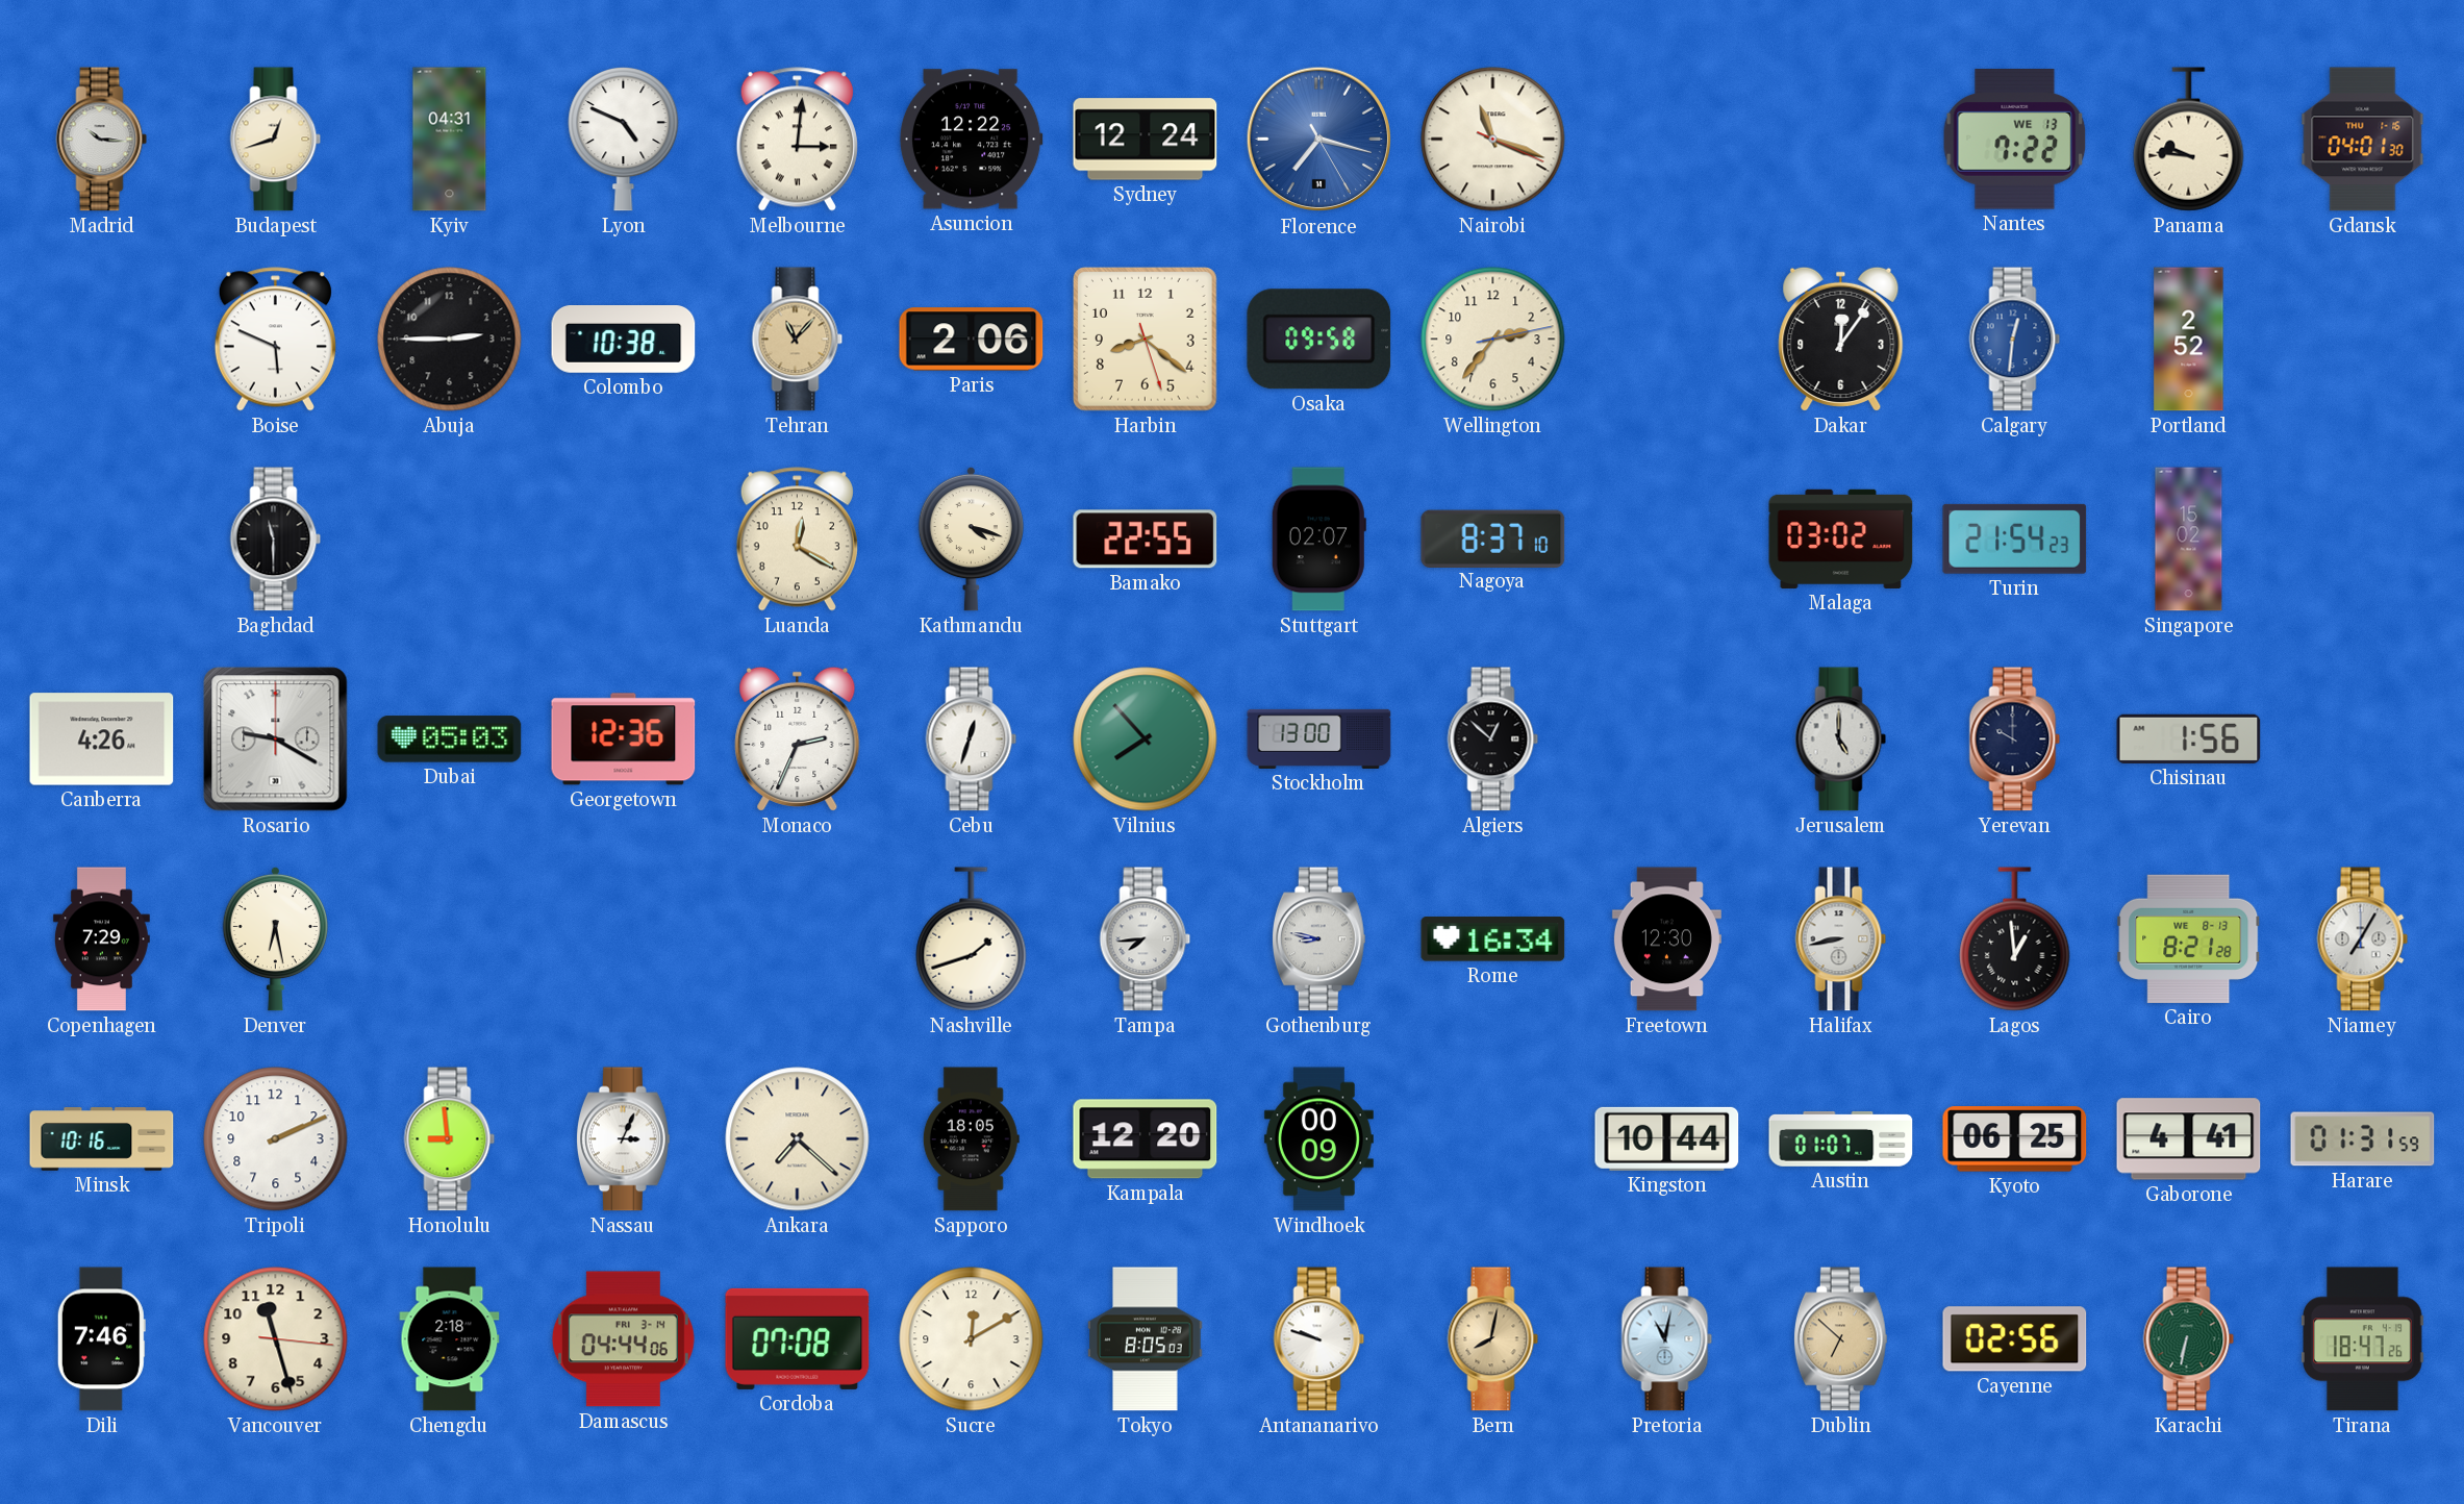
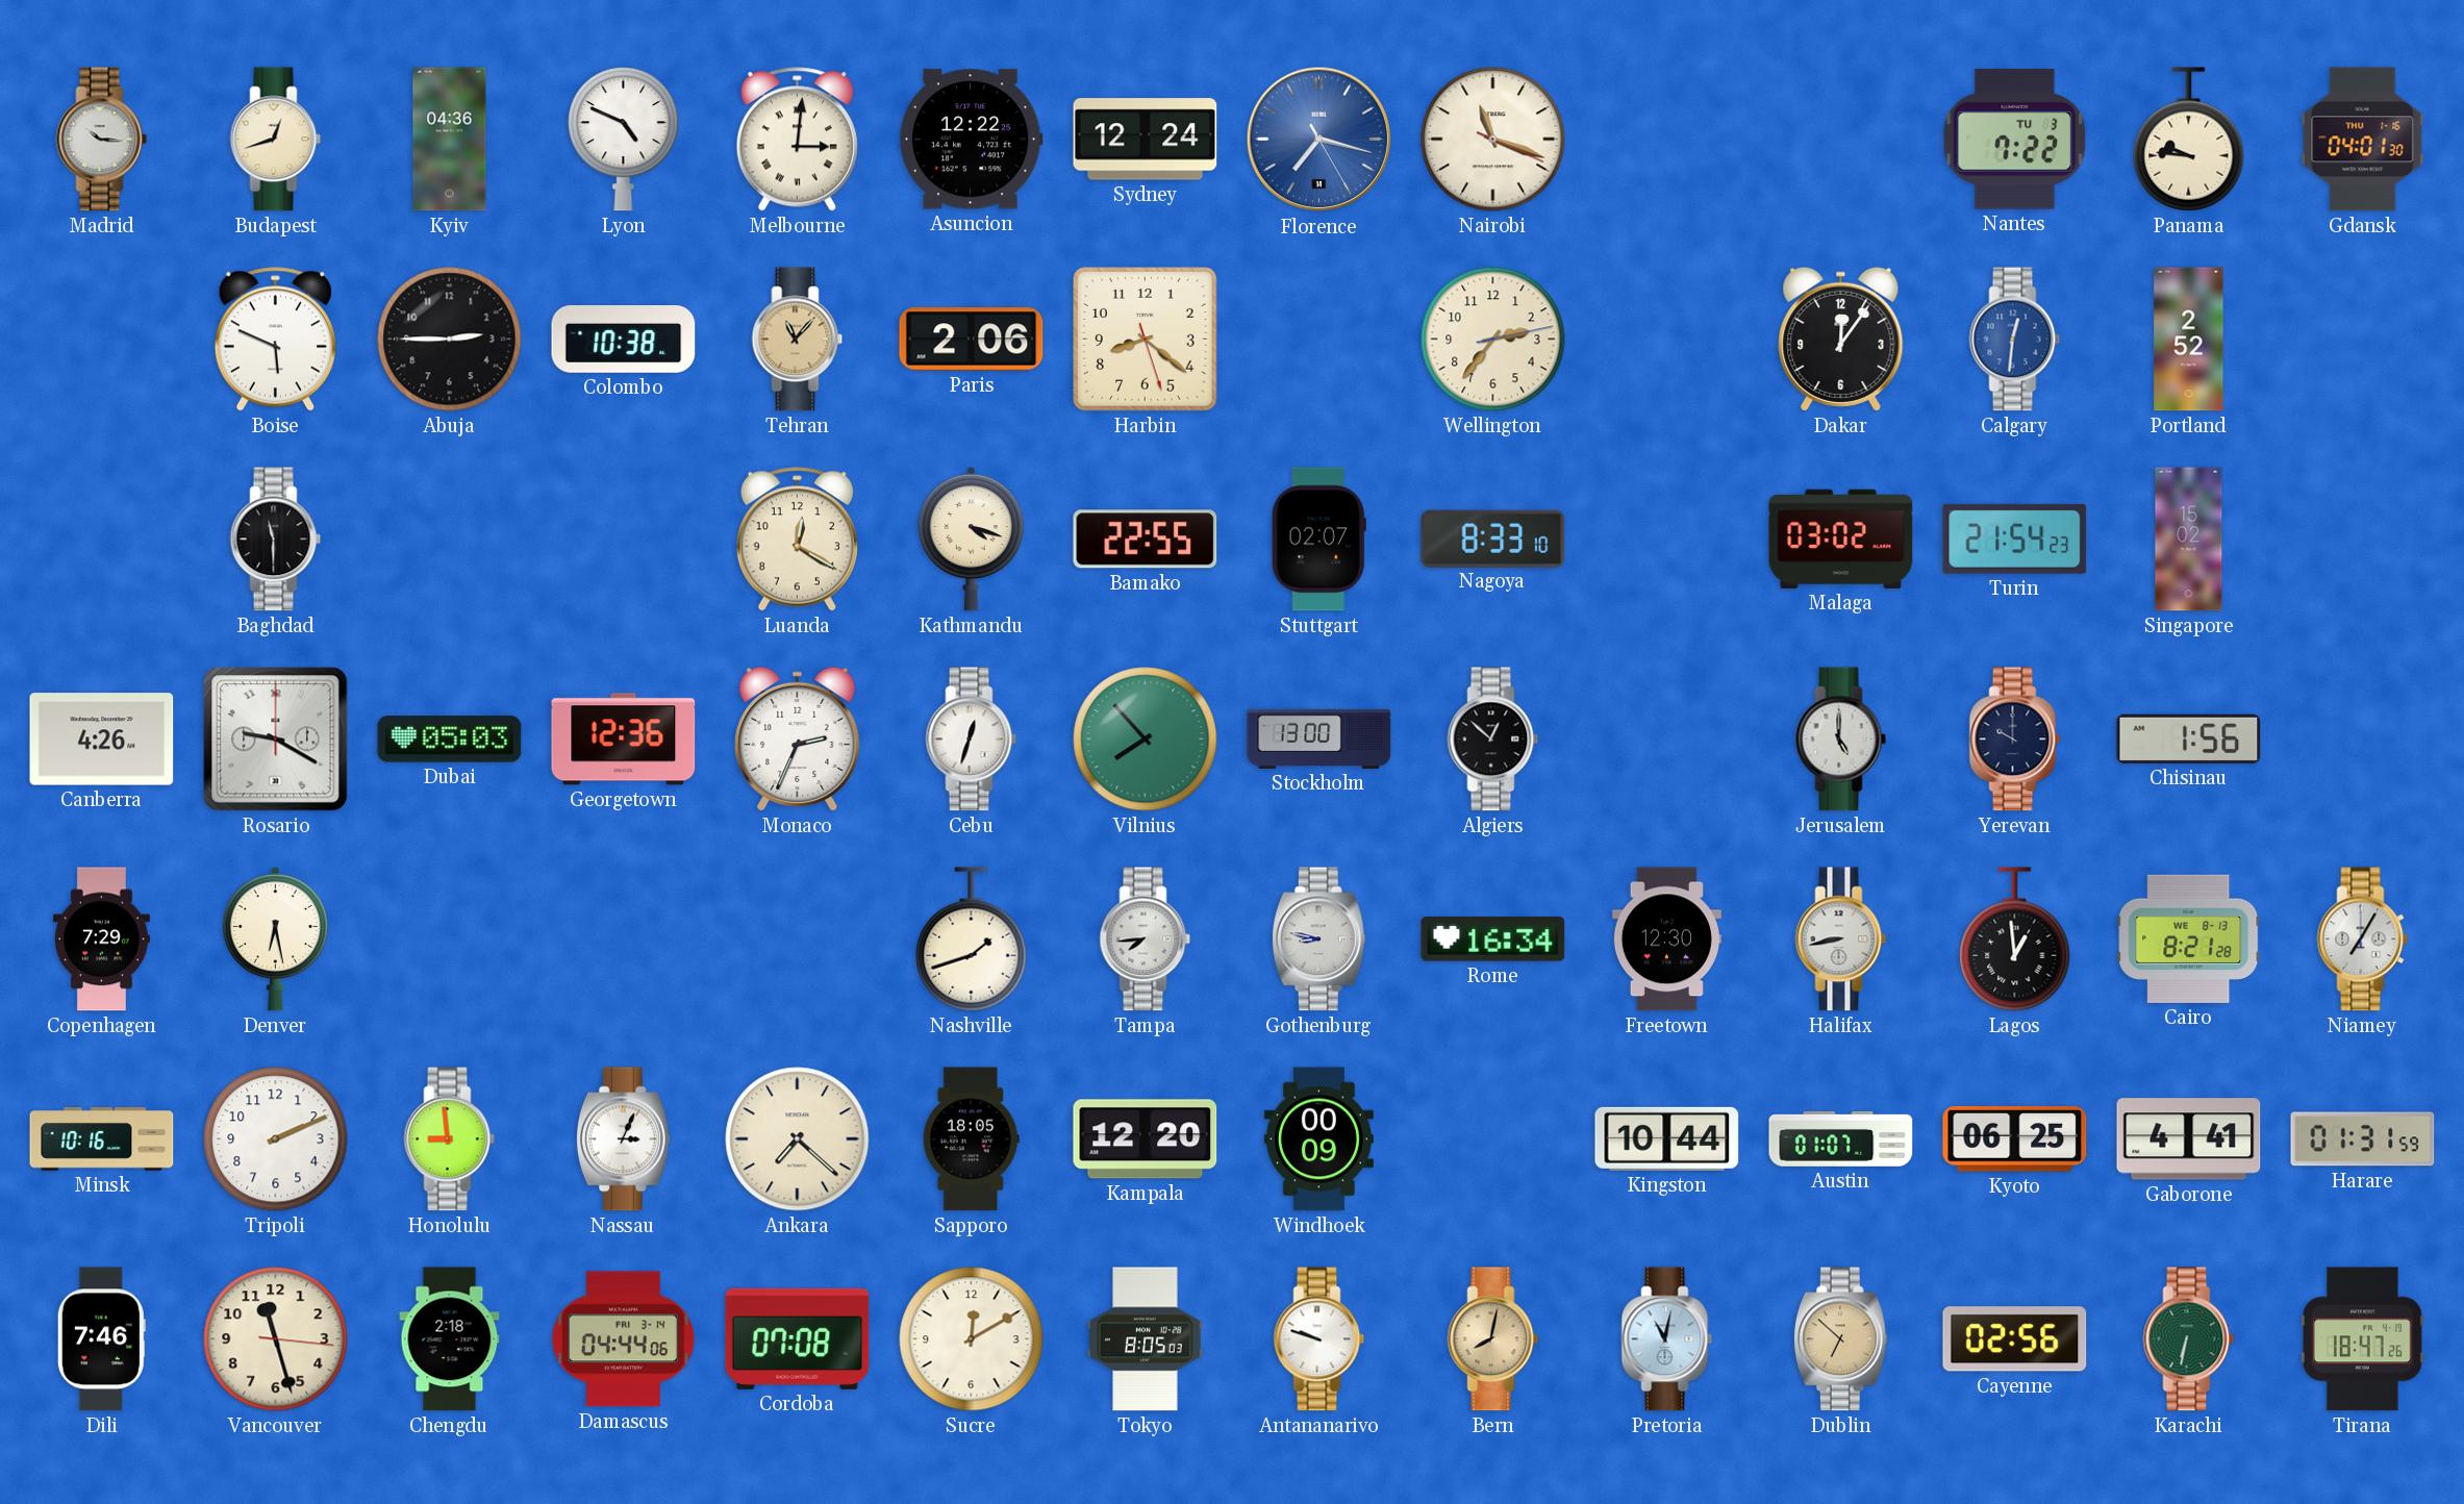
Kyiv: 04:31 -> 04:36
Nantes date: WE 13 -> TU 3
Osaka: 09:58 -> none
Nagoya: 8:37 -> 8:33
